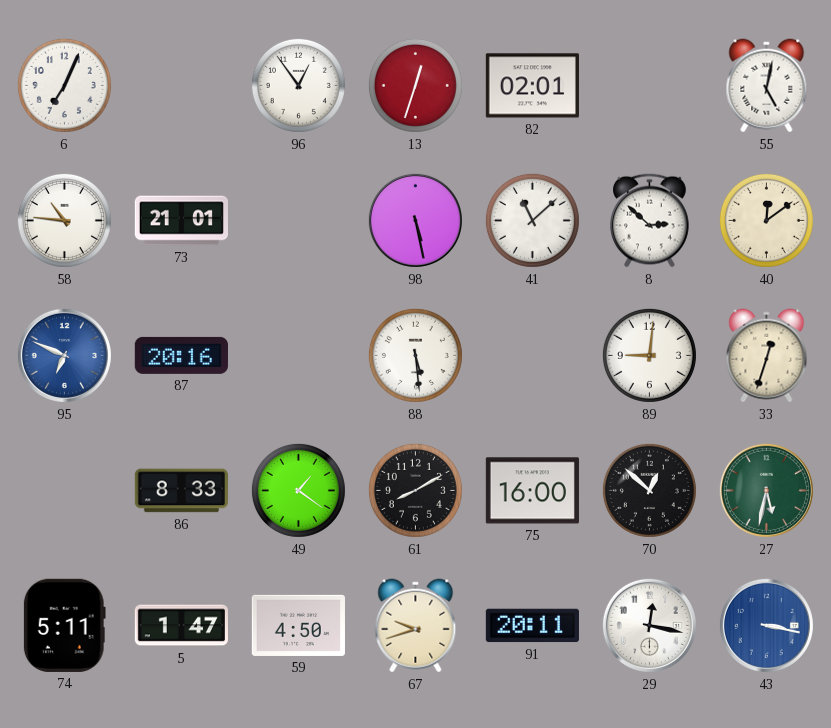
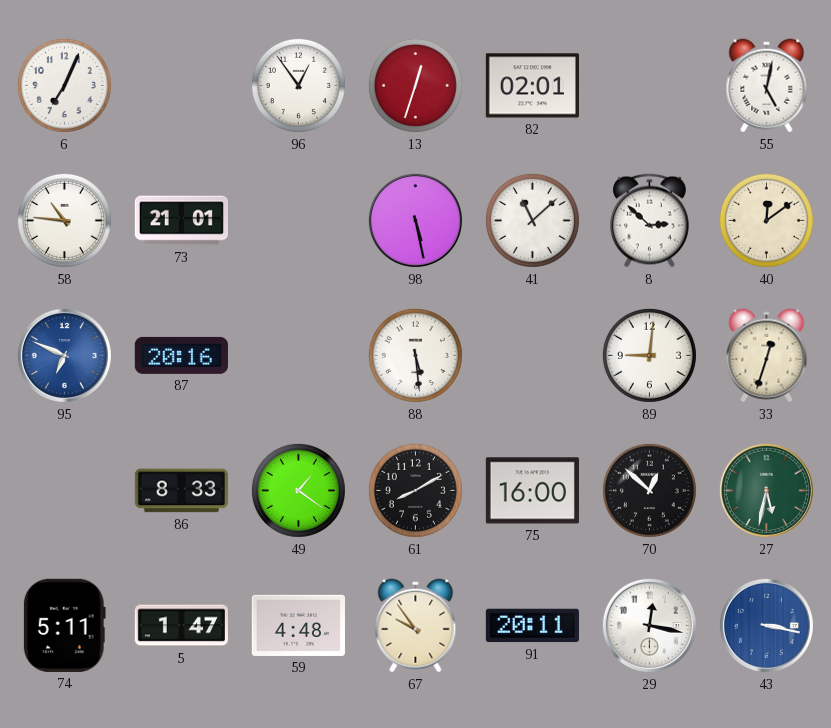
59: 4:50 -> 4:48
67: 9:42 -> 9:54
